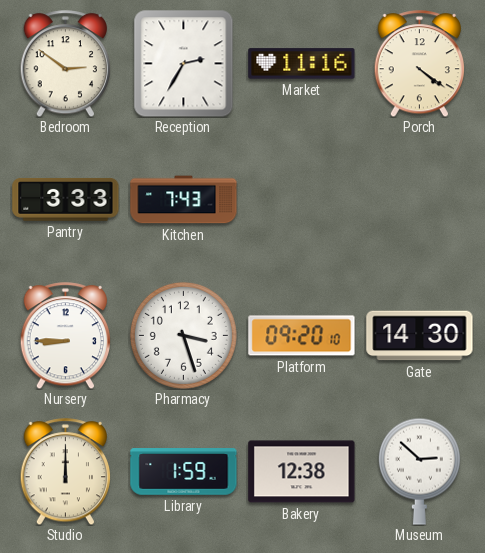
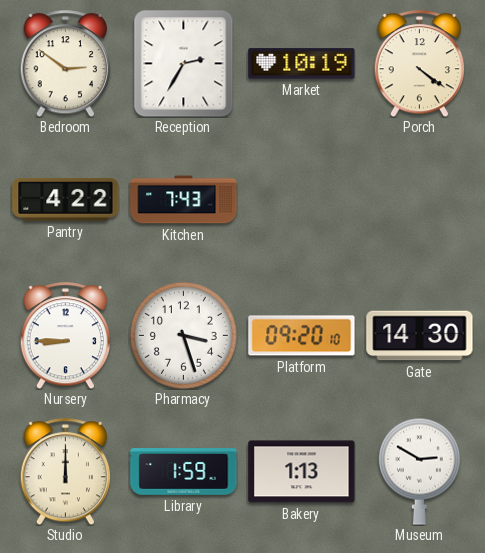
Market: 11:16 -> 10:19
Pantry: 3:33 -> 4:22
Bakery: 12:38 -> 1:13
Museum: 2:52 -> 2:50
